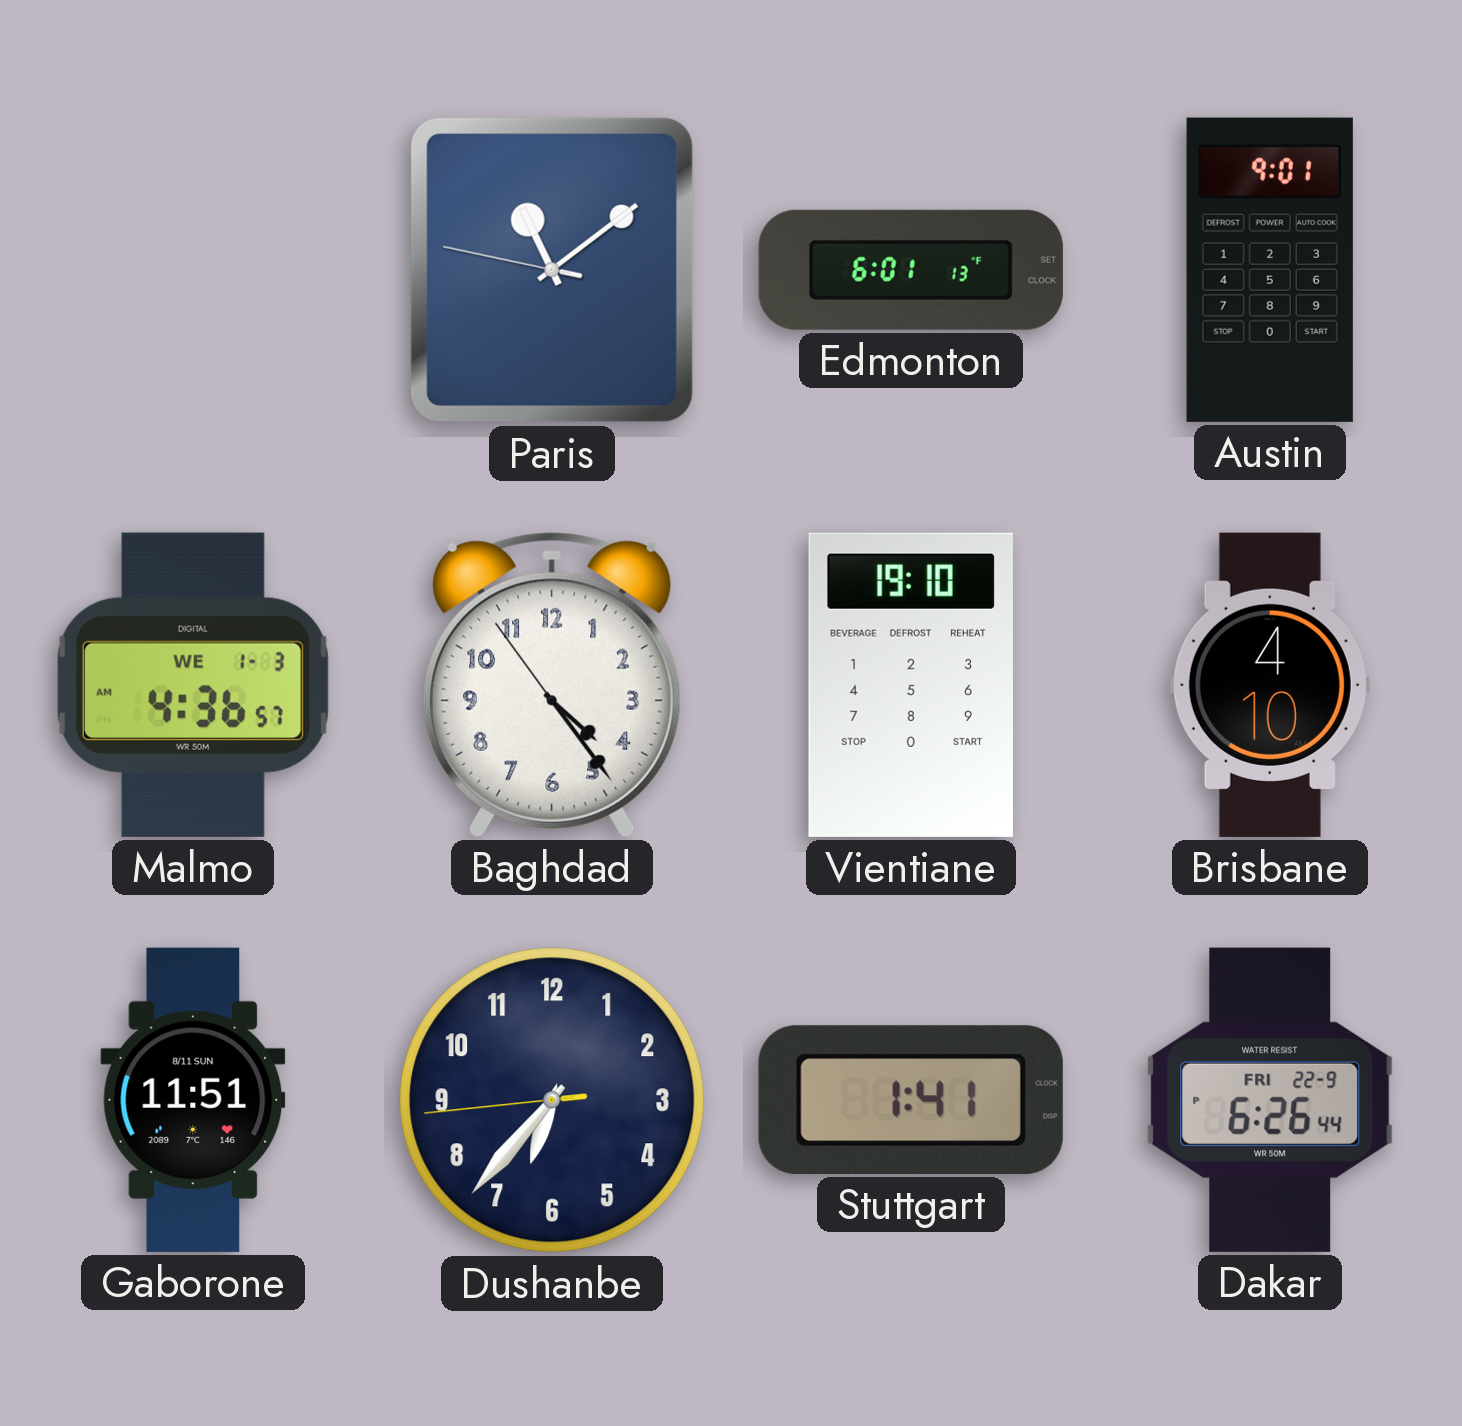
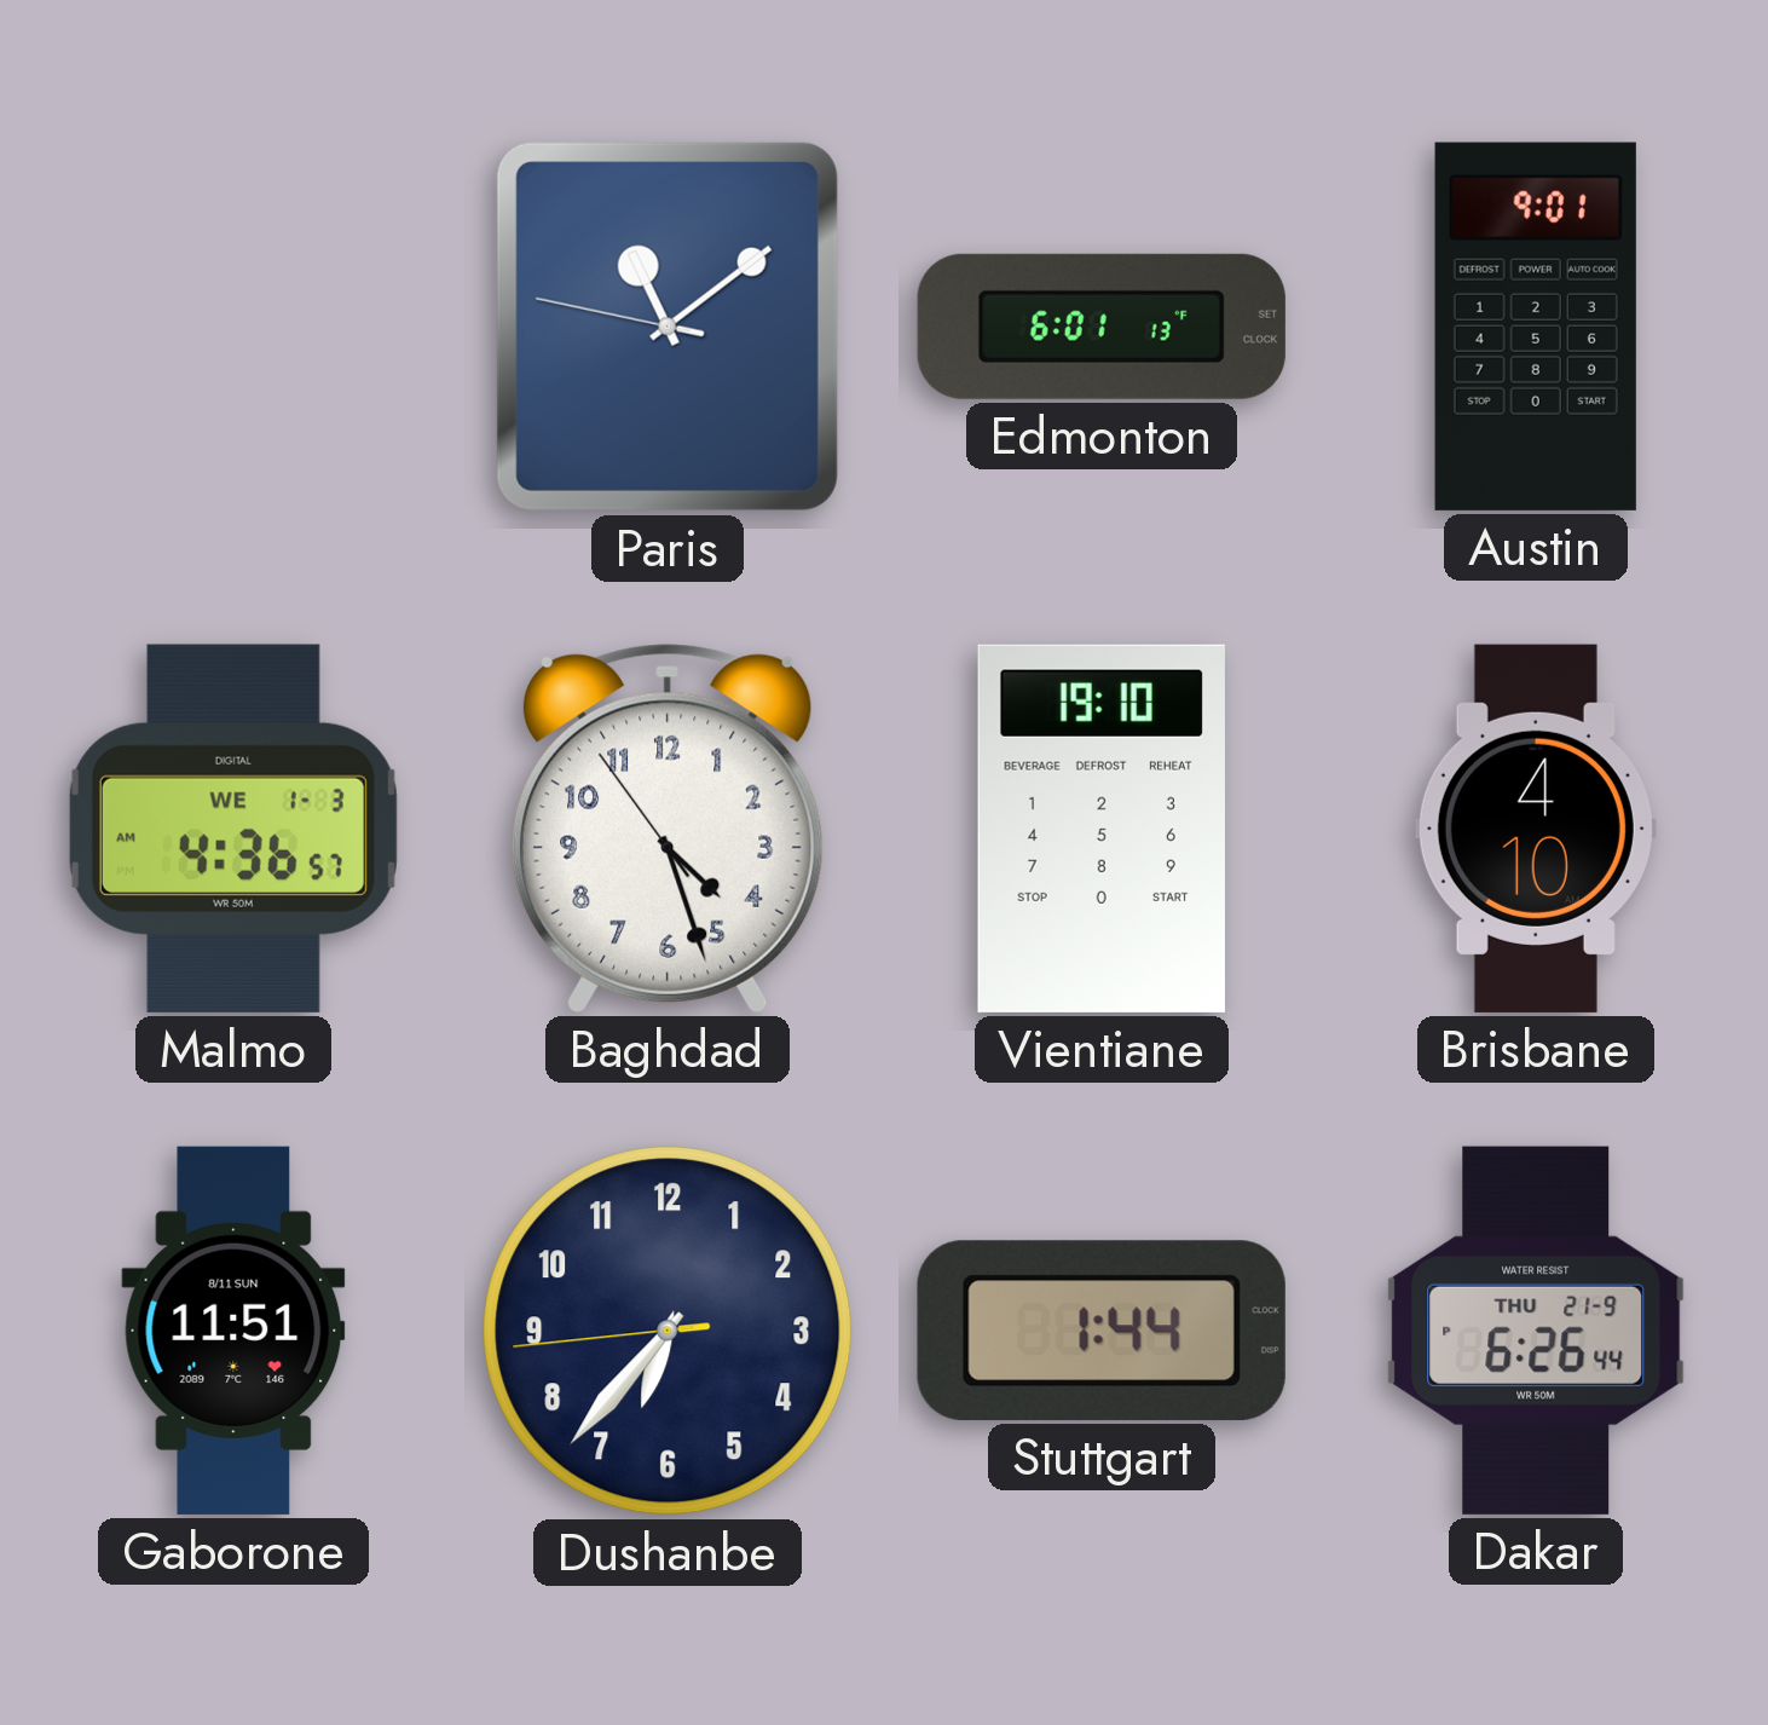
Baghdad: 4:23 -> 4:26
Stuttgart: 1:41 -> 1:44
Dakar date: FRI 22-9 -> THU 21-9
